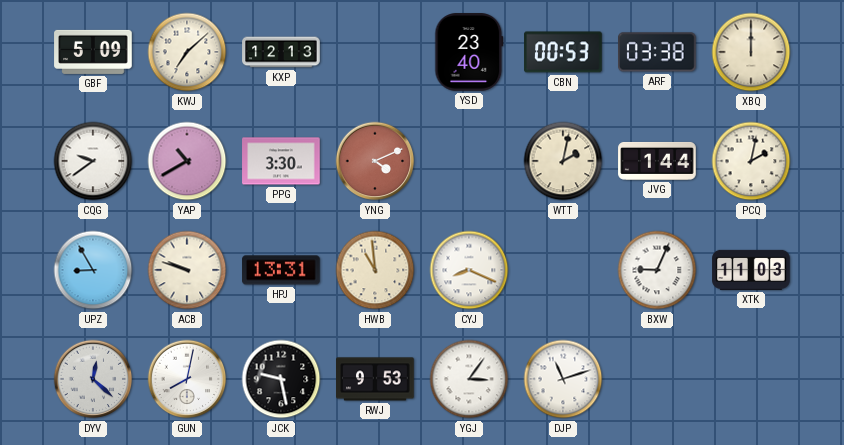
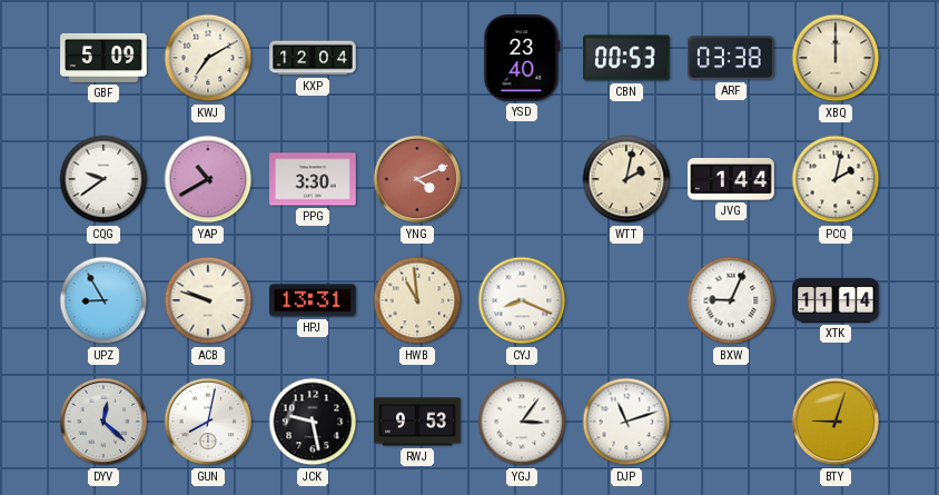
KWJ: 7:08 -> 7:10
KXP: 12:13 -> 12:04
XTK: 11:03 -> 11:14
BTY: none -> 9:03
